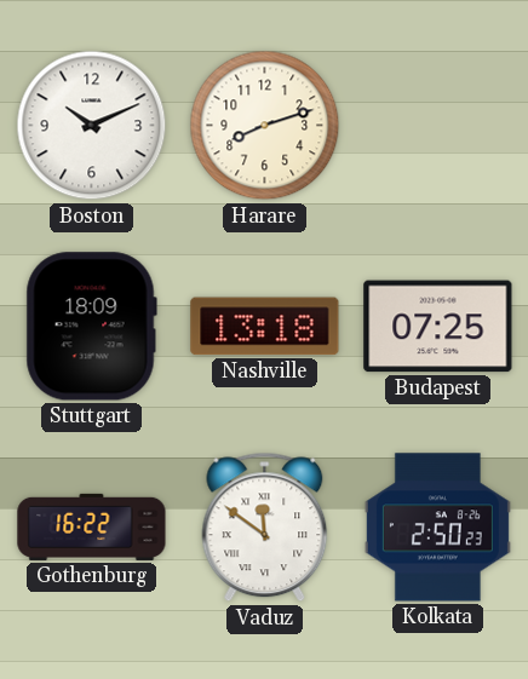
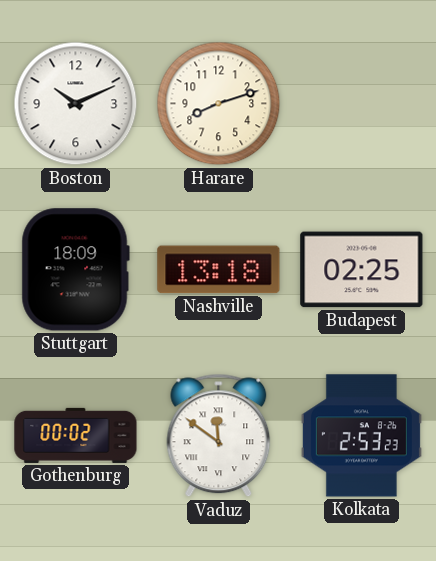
Budapest: 07:25 -> 02:25
Gothenburg: 16:22 -> 00:02
Kolkata: 2:50 -> 2:53
